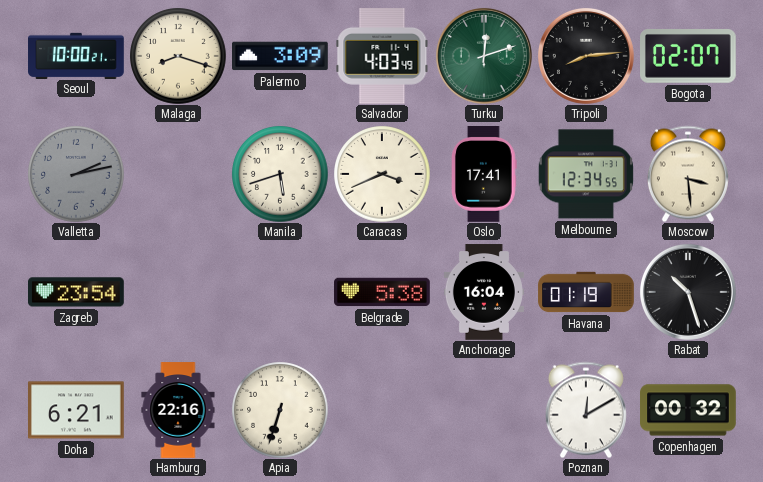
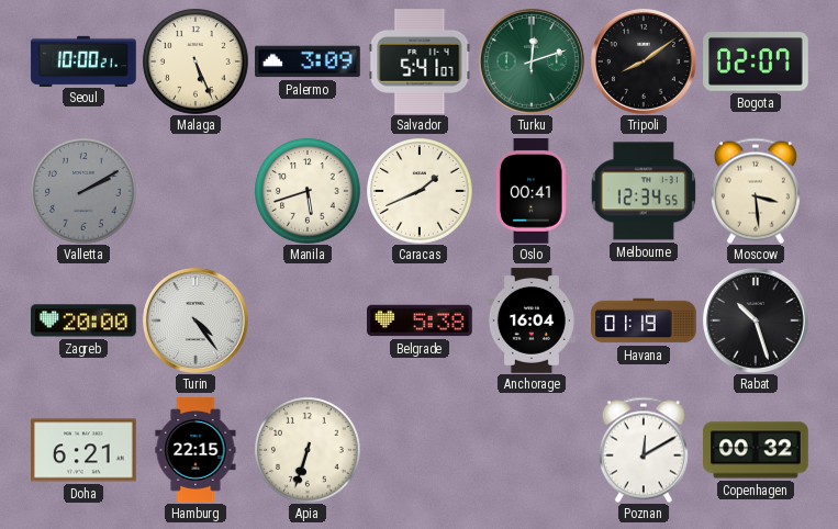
Malaga: 8:18 -> 5:26
Salvador: 4:03 -> 5:41
Tripoli: 8:14 -> 8:09
Valletta: 2:13 -> 2:10
Caracas: 3:41 -> 1:41
Oslo: 17:41 -> 00:41
Zagreb: 23:54 -> 20:00
Turin: none -> 4:24
Hamburg: 22:16 -> 22:15
